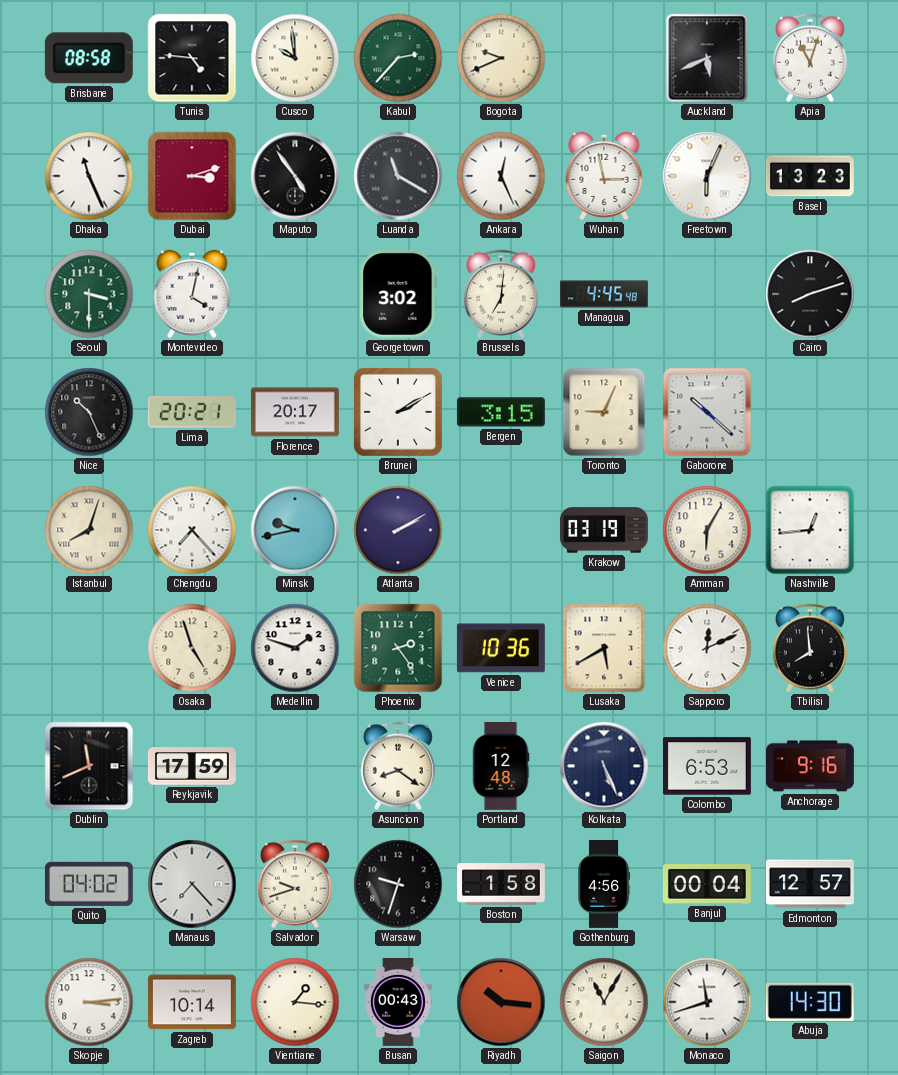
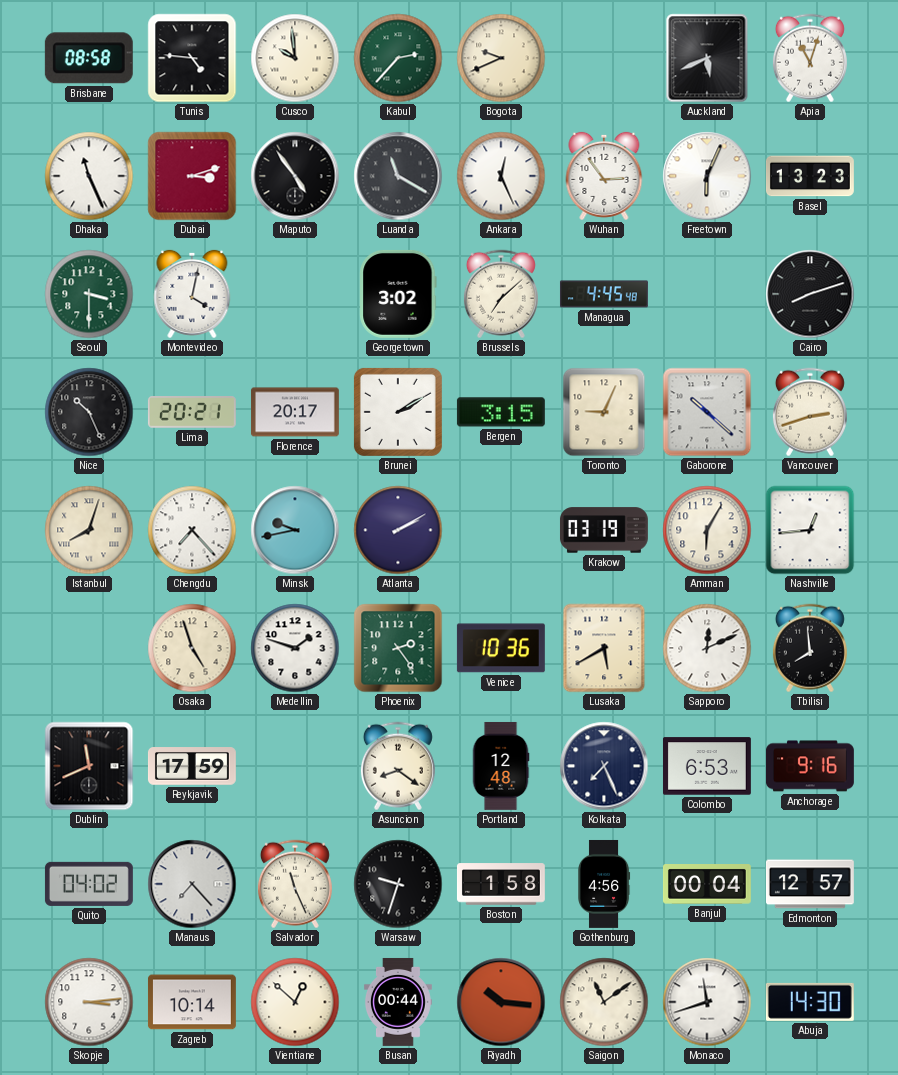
Wuhan: 2:58 -> 2:54
Brussels: 7:01 -> 7:08
Vancouver: none -> 2:42
Kolkata: 5:26 -> 7:26
Salvador: 9:42 -> 11:26
Vientiane: 1:16 -> 12:52
Busan: 00:43 -> 00:44
Saigon: 11:05 -> 11:09
